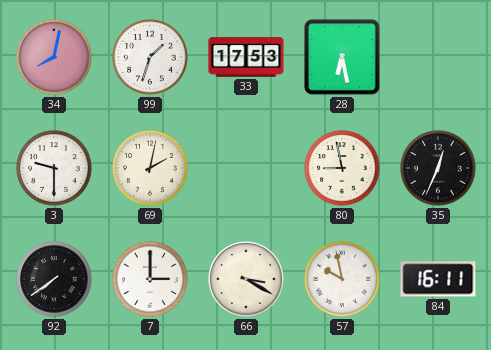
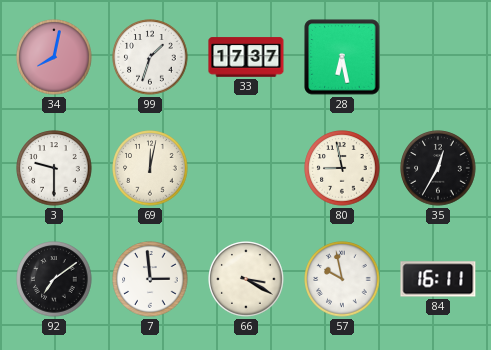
33: 17:53 -> 17:37
69: 2:02 -> 12:02
35: 12:34 -> 12:35
92: 7:39 -> 7:09
7: 3:00 -> 2:59
